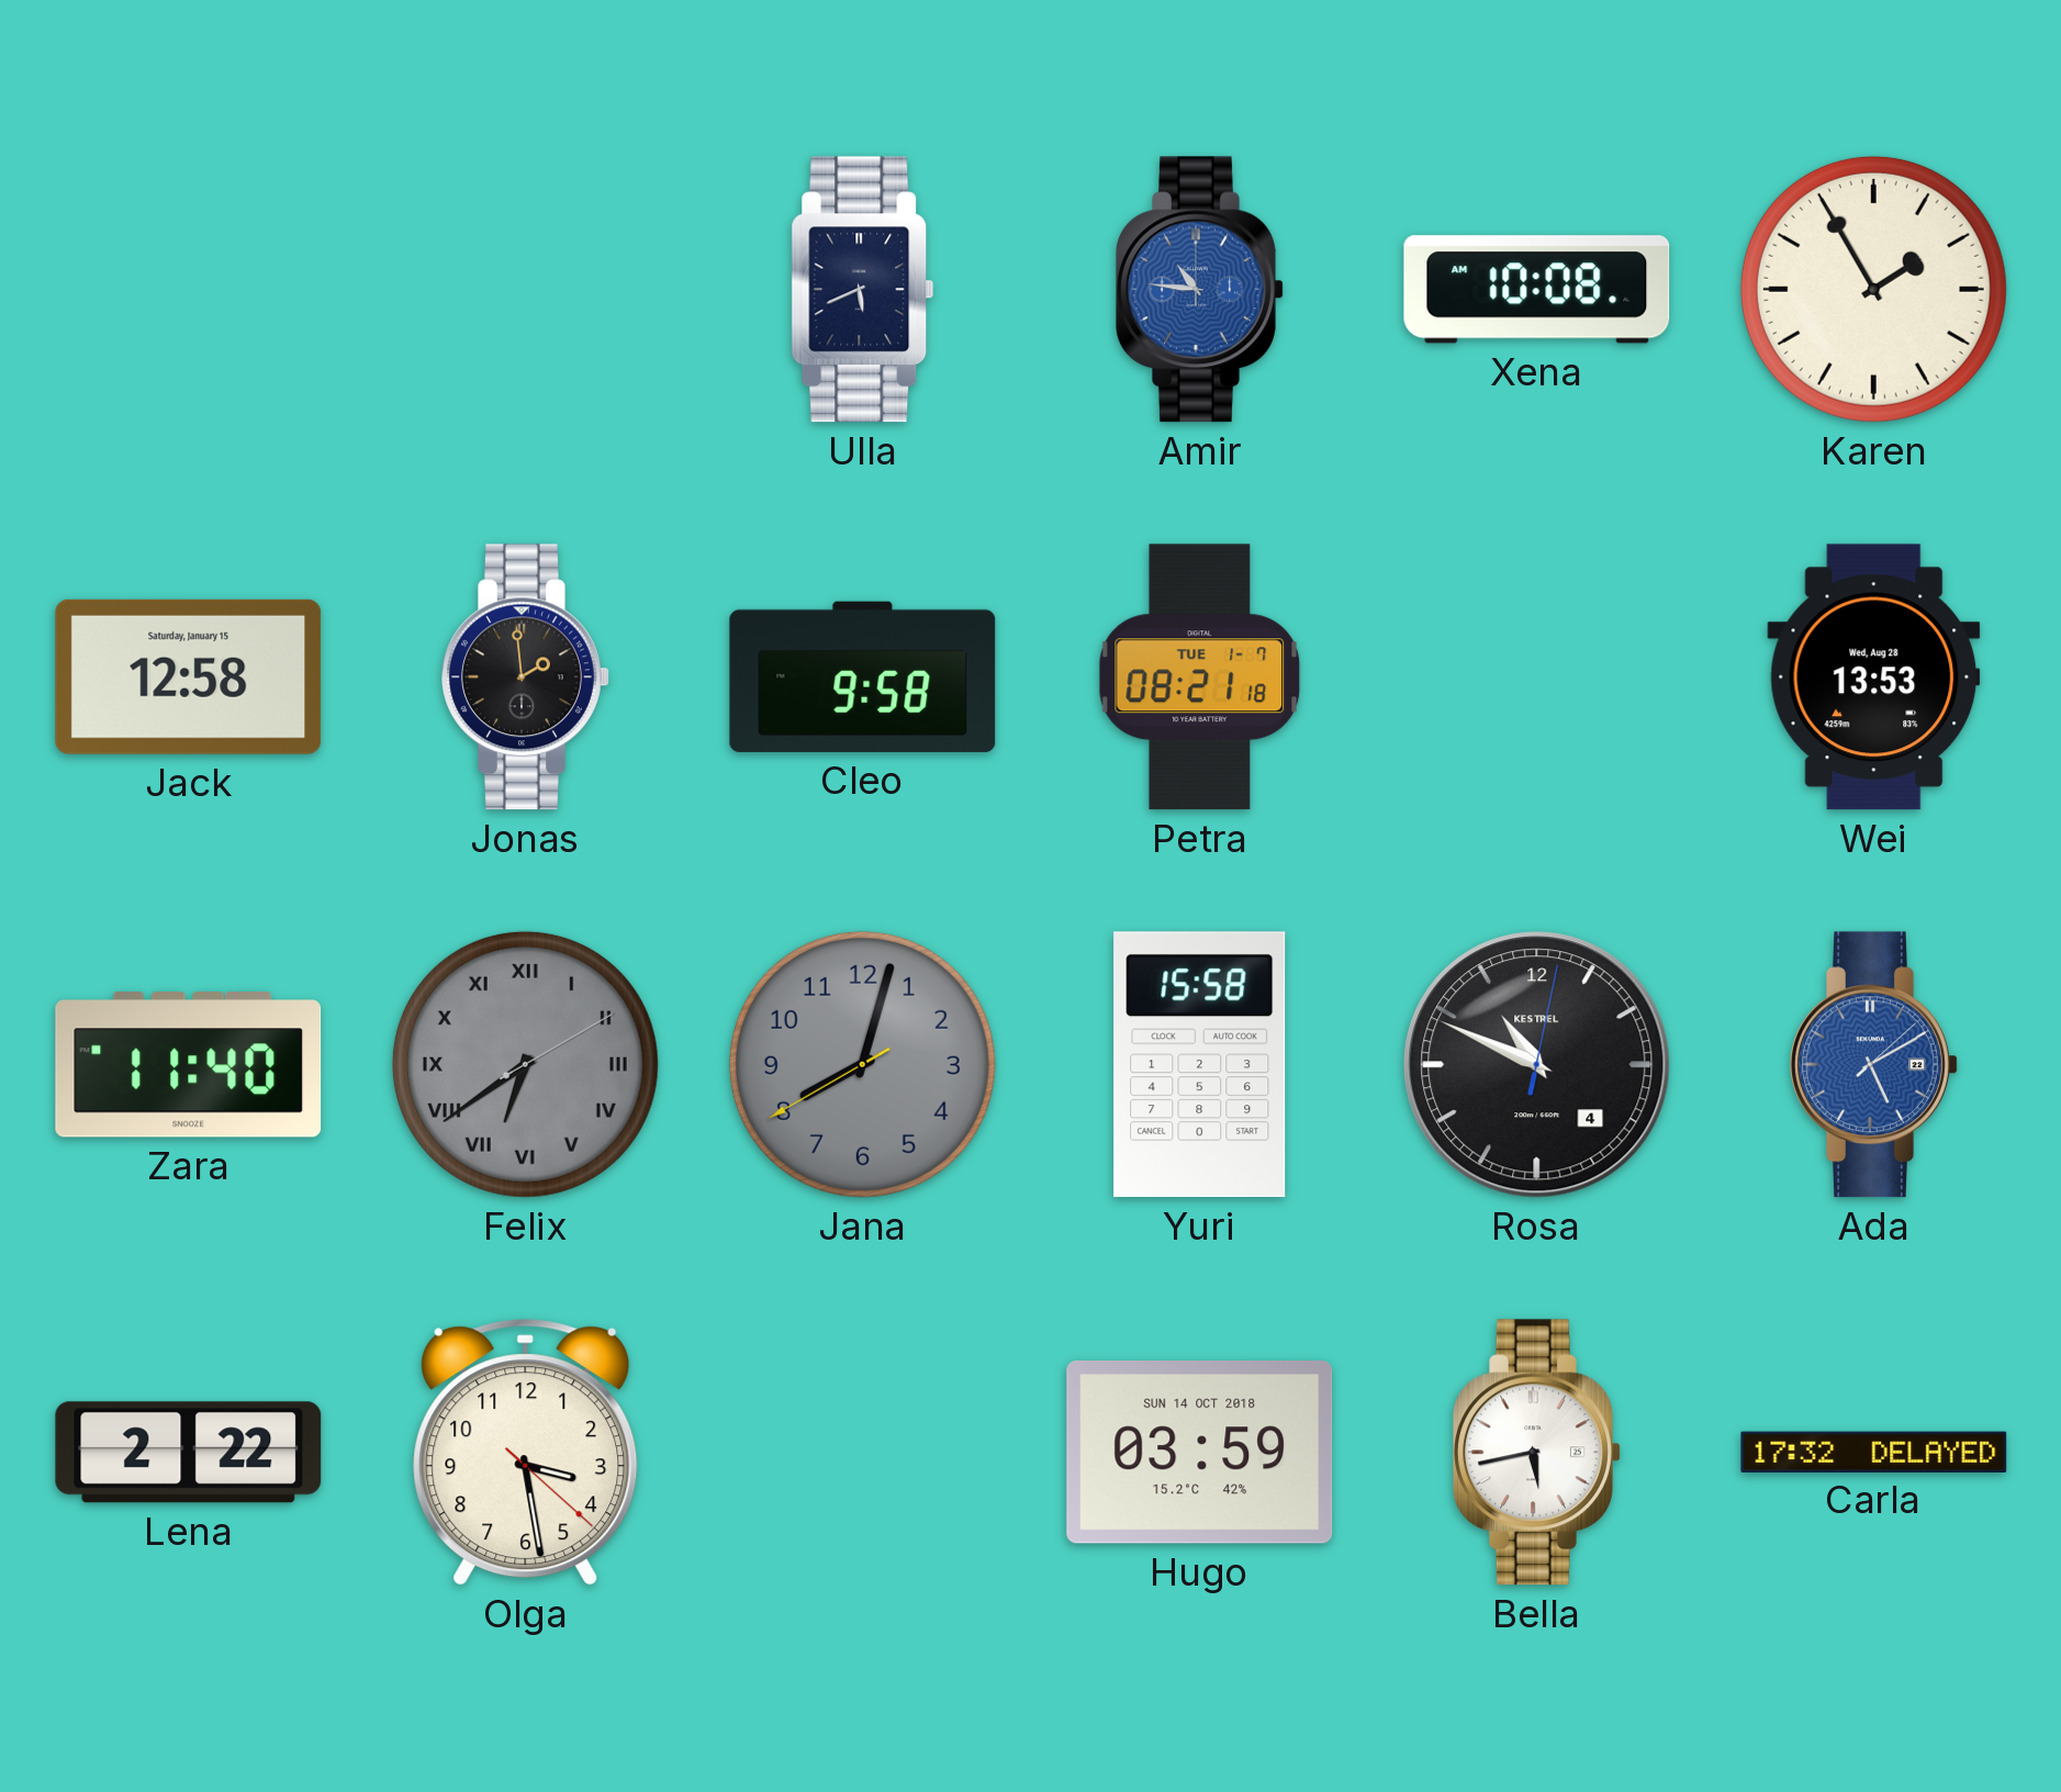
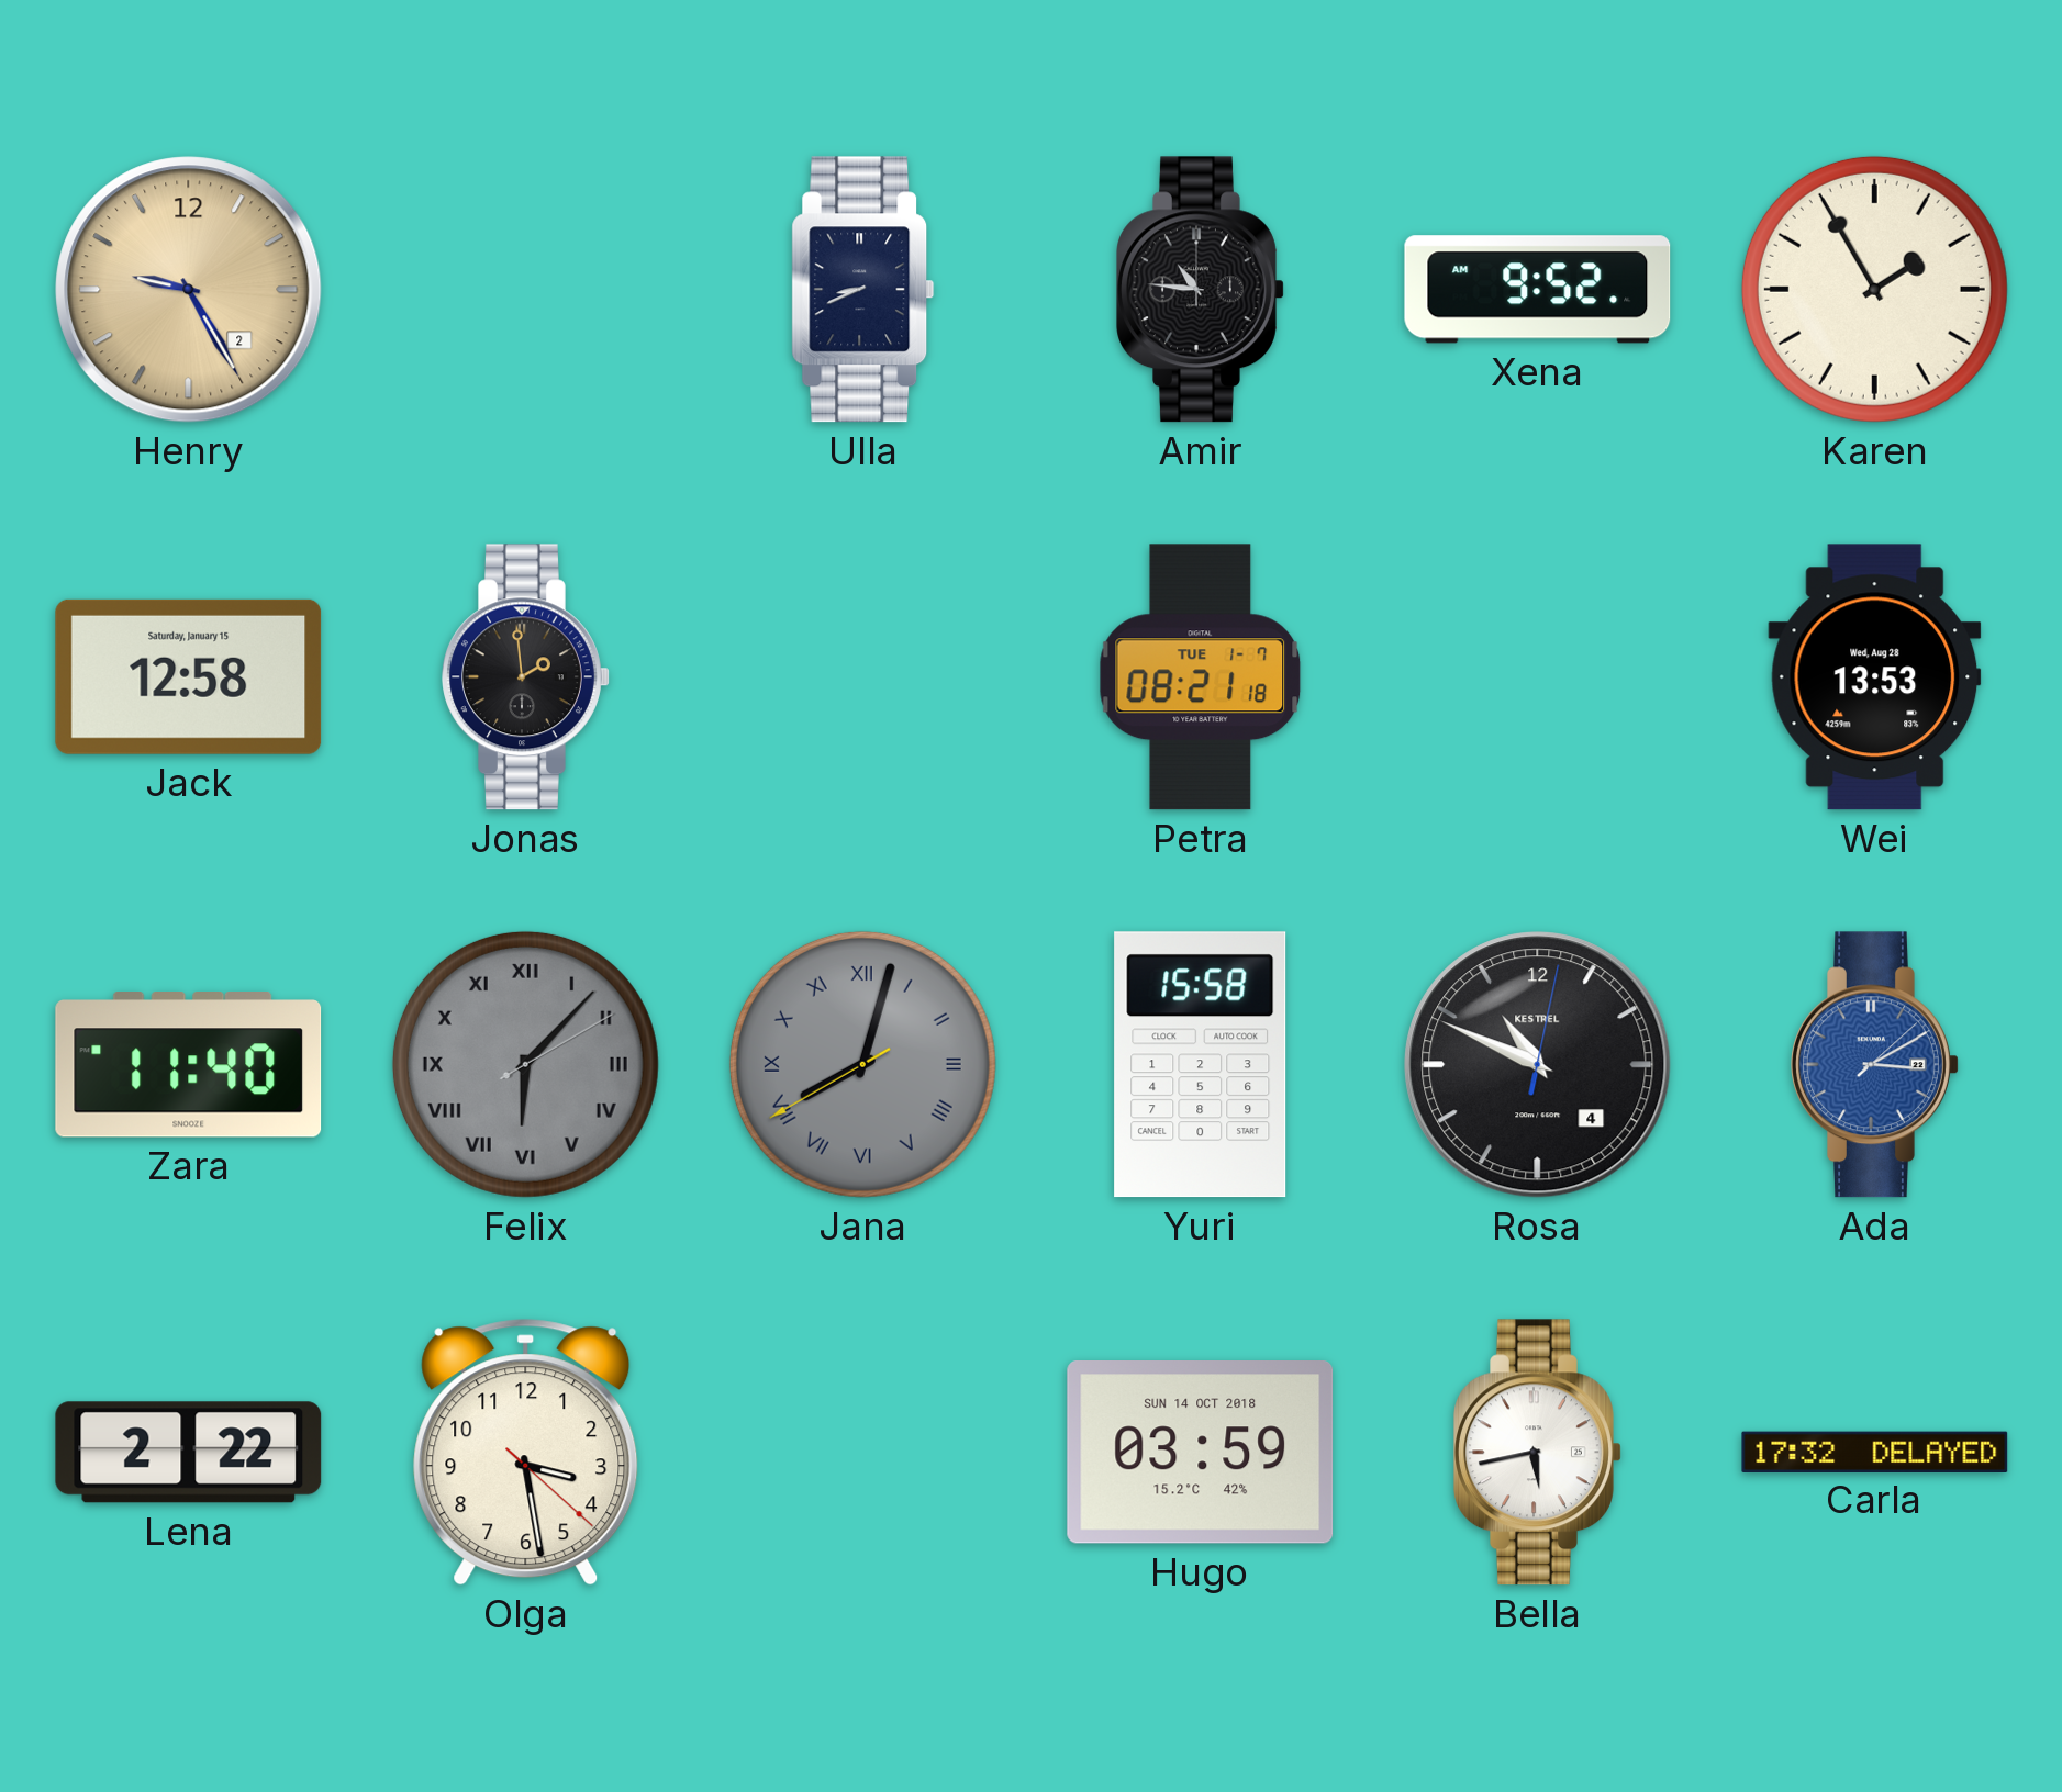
Henry: none -> 9:25
Ulla: 5:41 -> 8:41
Amir dial: blue -> black
Xena: 10:08 -> 9:52
Cleo: 9:58 -> none
Felix: 6:39 -> 6:07
Jana numerals: Arabic -> Roman
Ada: 5:10 -> 3:10
